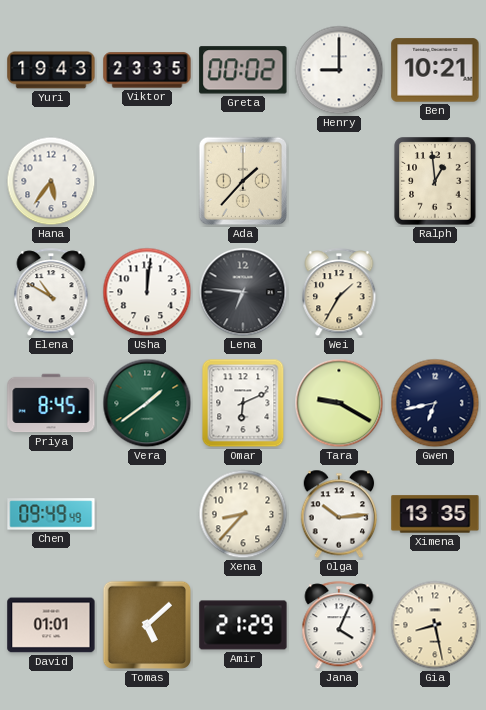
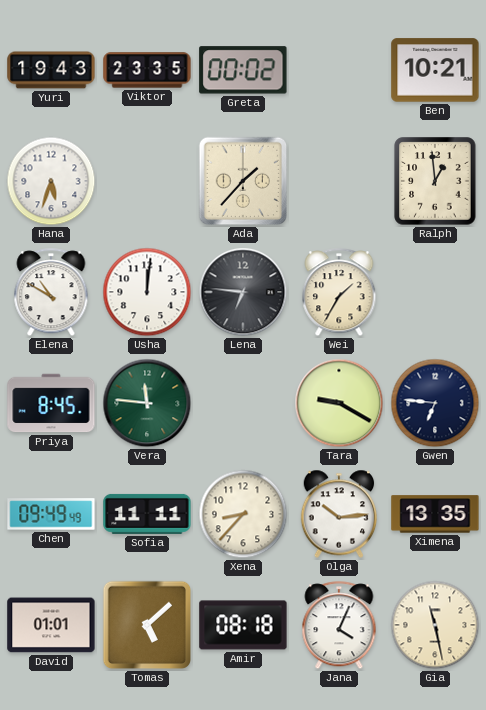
Henry: 9:00 -> none
Hana: 5:36 -> 5:33
Vera: 1:39 -> 11:46
Omar: 6:11 -> none
Gwen: 6:43 -> 6:46
Sofia: none -> 11:11
Amir: 21:29 -> 08:18
Gia: 8:28 -> 11:28
